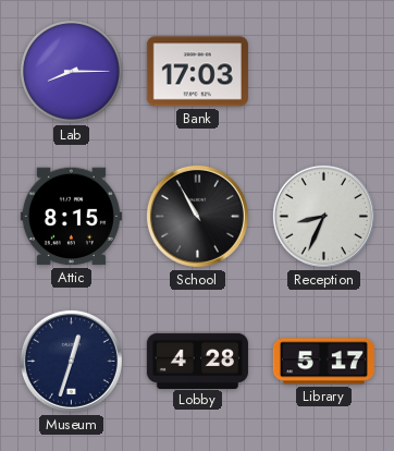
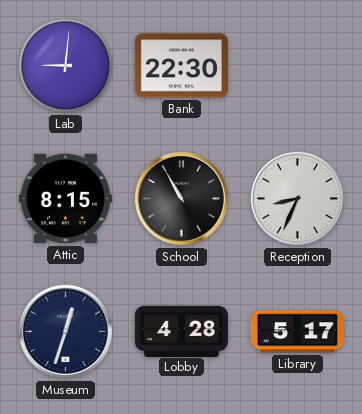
Lab: 8:15 -> 9:01
Bank: 17:03 -> 22:30
